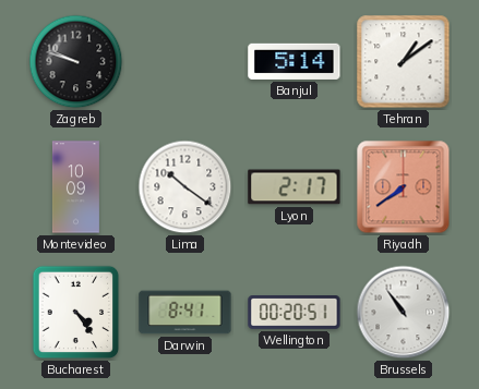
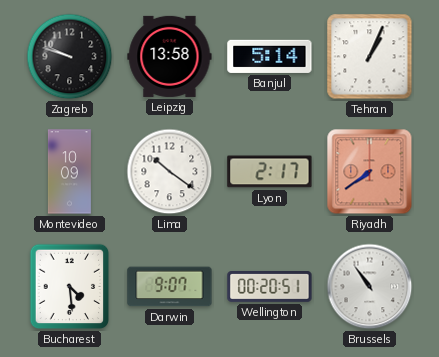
Leipzig: none -> 13:58
Tehran: 1:09 -> 1:04
Bucharest: 4:24 -> 4:29
Darwin: 8:41 -> 9:07
